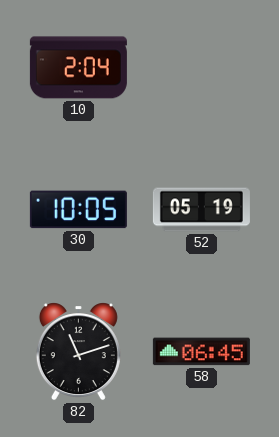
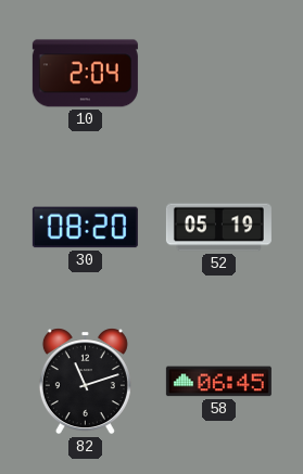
30: 10:05 -> 08:20
